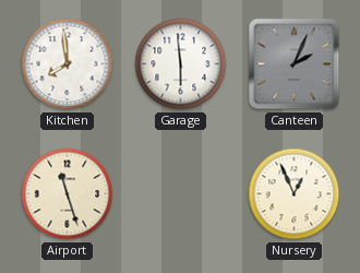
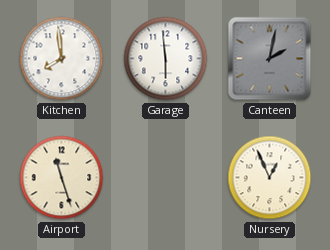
Canteen: 2:04 -> 2:02
